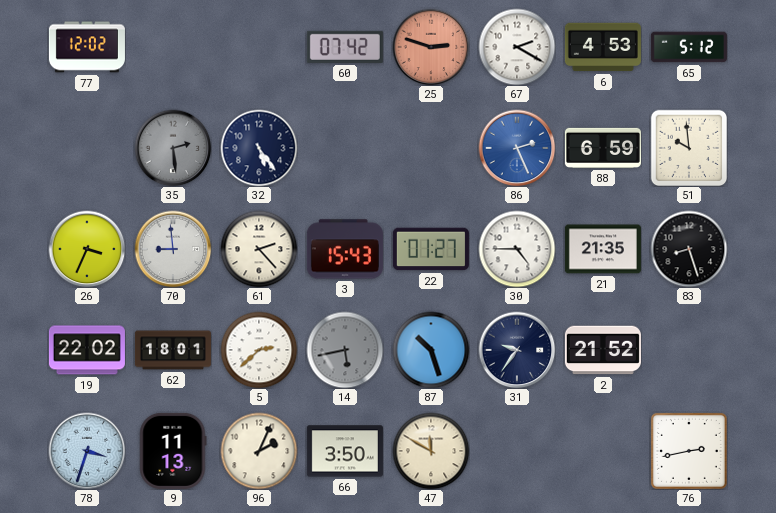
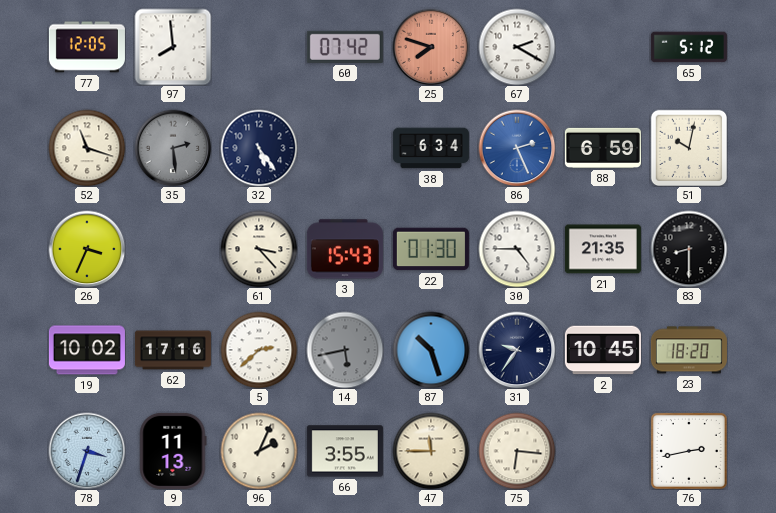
77: 12:02 -> 12:05
97: none -> 7:59
25: 2:48 -> 7:48
6: 4:53 -> none
52: none -> 11:18
38: none -> 6:34
51: 9:59 -> 10:02
70: 8:59 -> none
61: 2:23 -> 3:23
22: 01:27 -> 01:30
83: 8:27 -> 8:30
19: 22:02 -> 10:02
62: 18:01 -> 17:16
2: 21:52 -> 10:45
23: none -> 18:20
66: 3:50 -> 3:55
47: 11:50 -> 11:45
75: none -> 6:16
